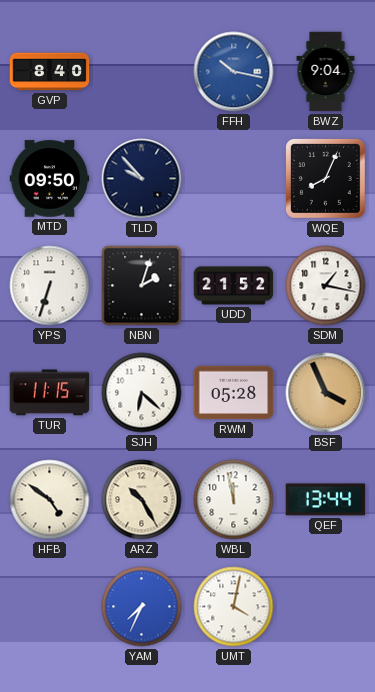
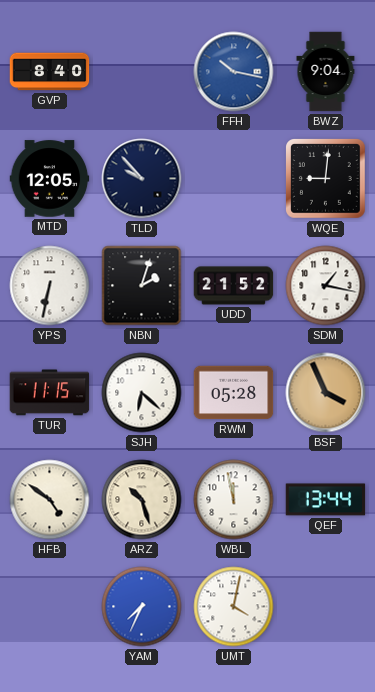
MTD: 09:50 -> 12:05
WQE: 8:04 -> 9:01
YPS: 6:33 -> 6:32
ARZ: 10:25 -> 10:27
